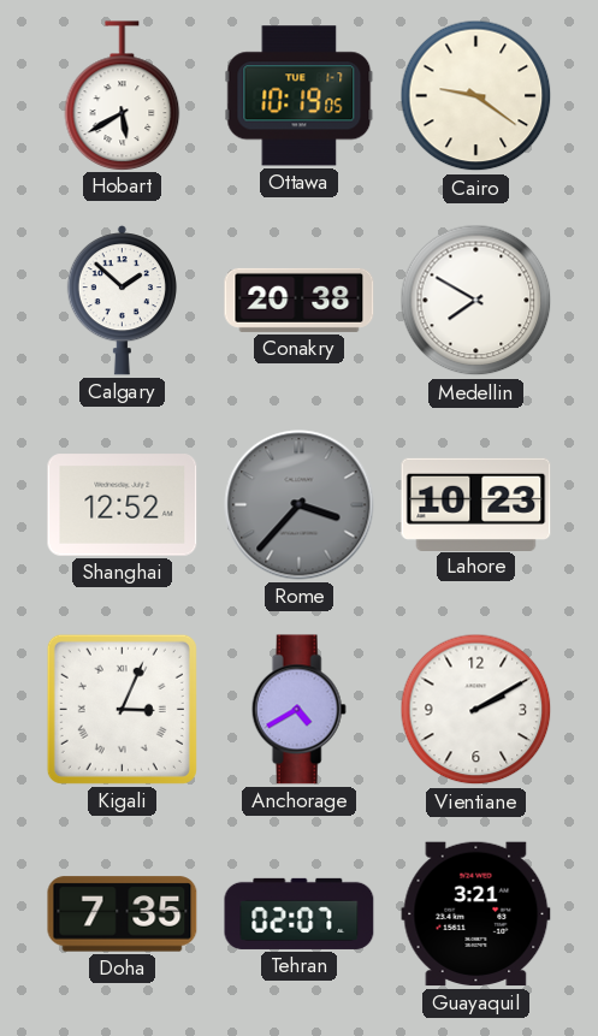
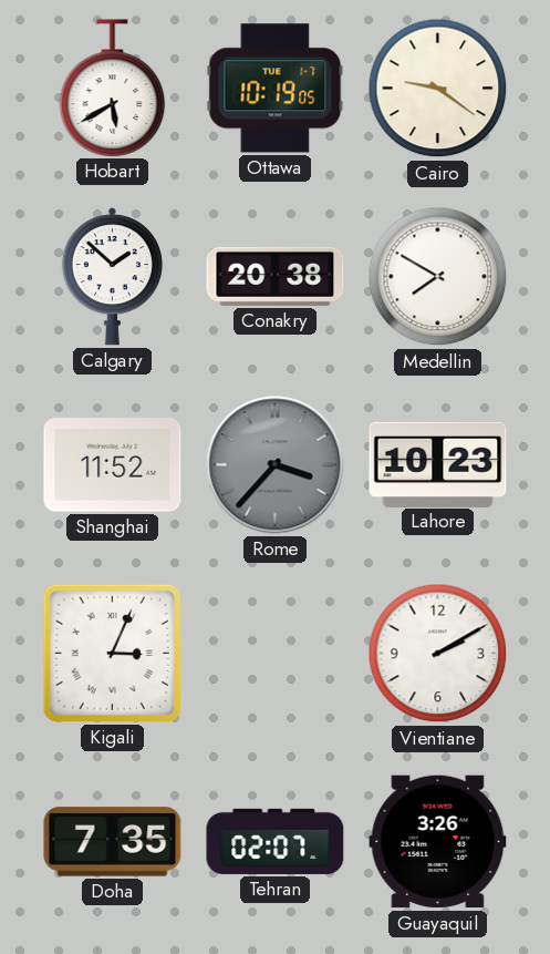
Shanghai: 12:52 -> 11:52
Anchorage: 4:40 -> none
Guayaquil: 3:21 -> 3:26
